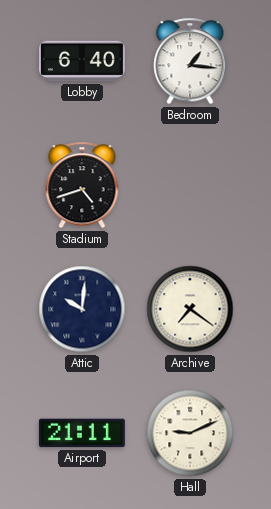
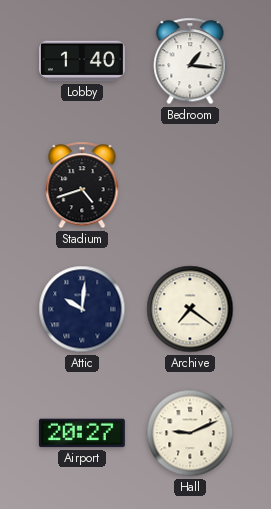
Lobby: 6:40 -> 1:40
Airport: 21:11 -> 20:27
